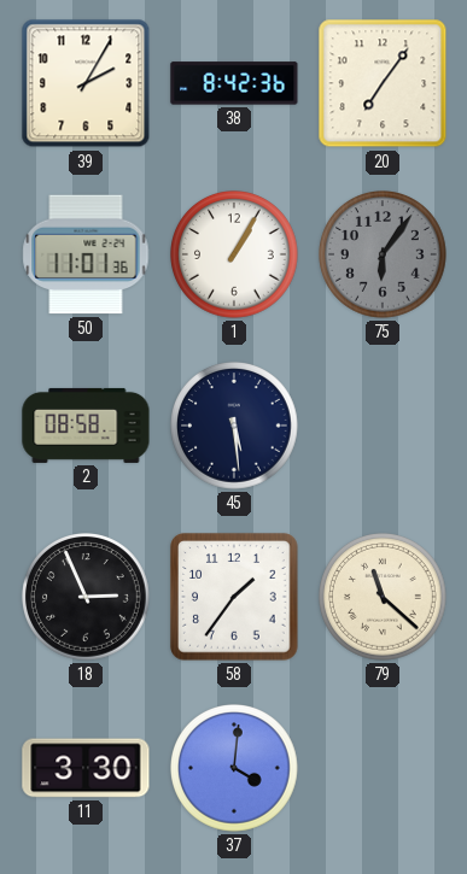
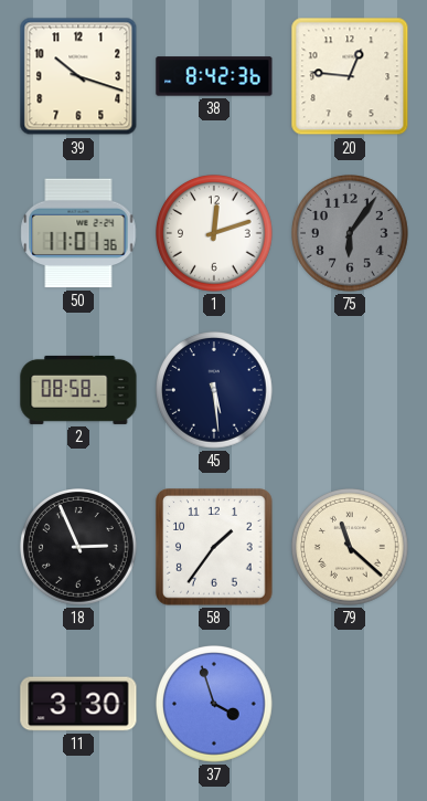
39: 2:05 -> 10:18
20: 7:06 -> 12:46
1: 1:05 -> 12:12
37: 4:01 -> 3:57
